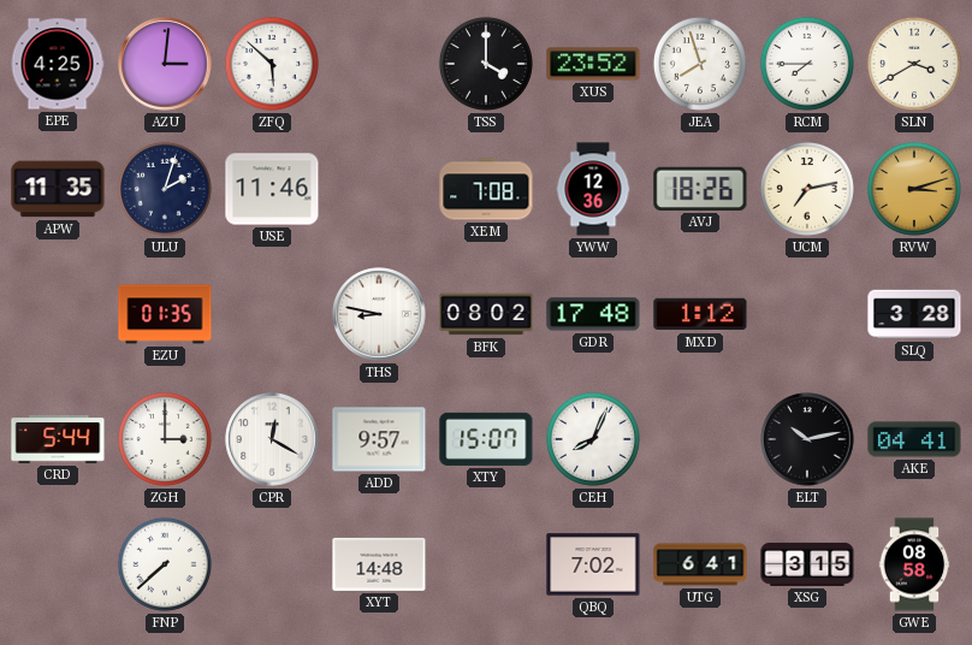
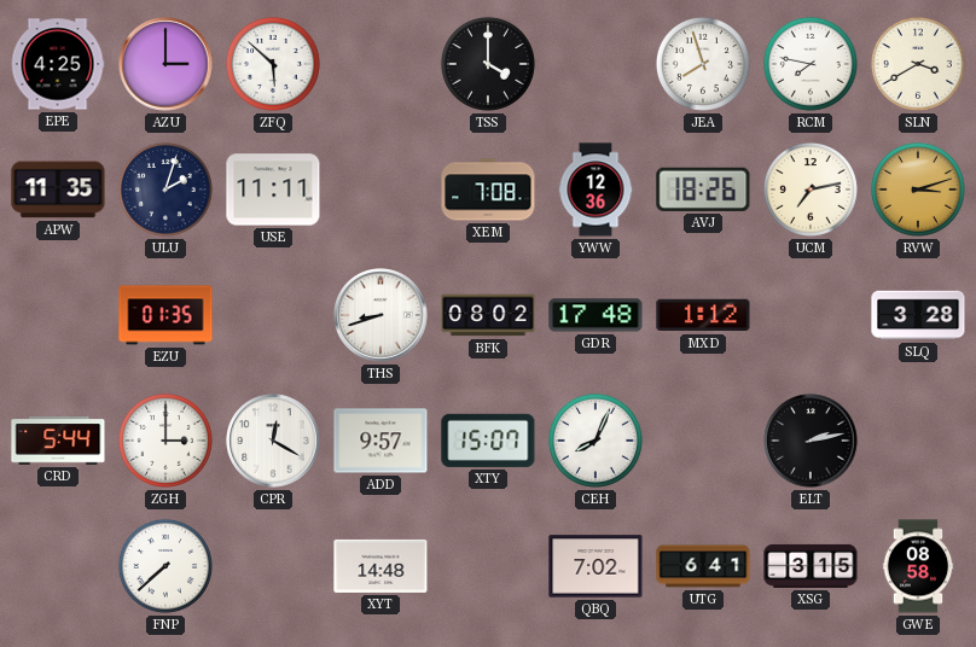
AZU: 3:01 -> 3:00
XUS: 23:52 -> none
RCM: 7:45 -> 7:47
USE: 11:46 -> 11:11
THS: 8:47 -> 8:42
ELT: 10:13 -> 2:13
AKE: 04:41 -> none
